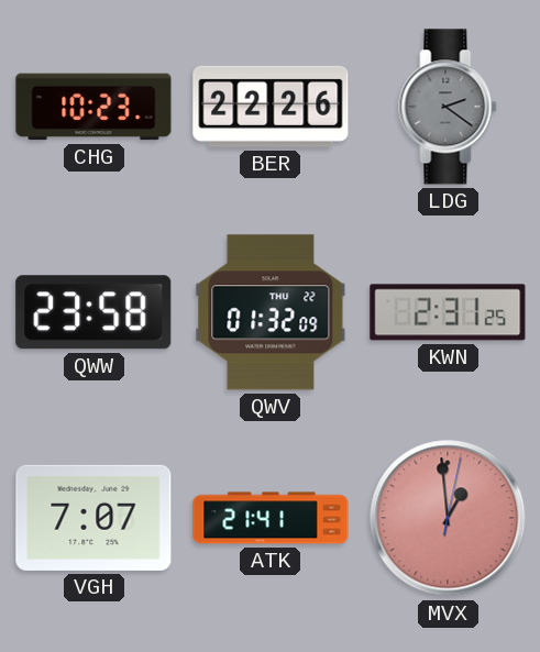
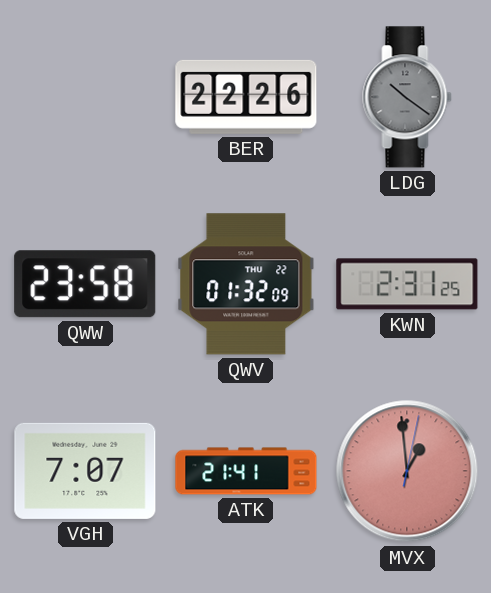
CHG: 10:23 -> none
LDG: 2:21 -> 10:21
